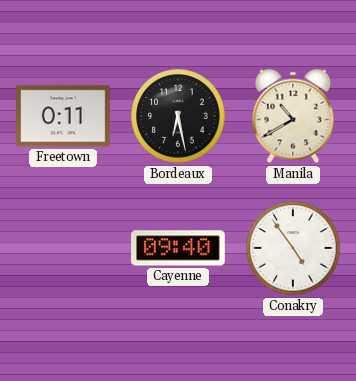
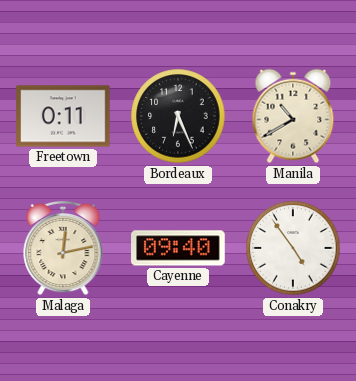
Bordeaux: 6:28 -> 6:26
Malaga: none -> 12:13
